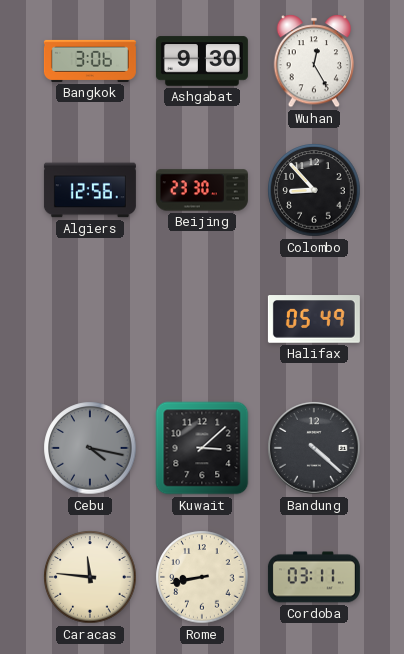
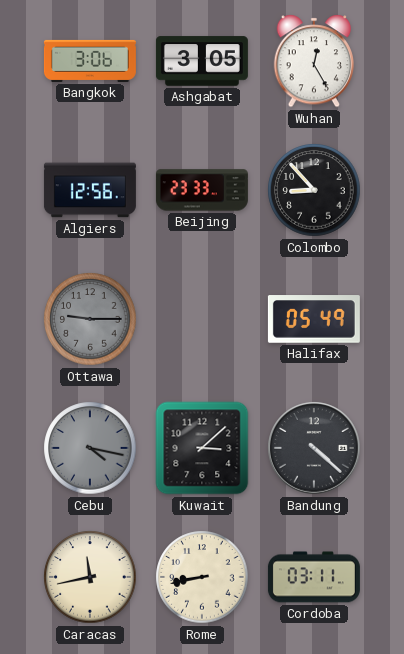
Ashgabat: 9:30 -> 3:05
Beijing: 23:30 -> 23:33
Ottawa: none -> 9:15
Caracas: 11:46 -> 11:43
